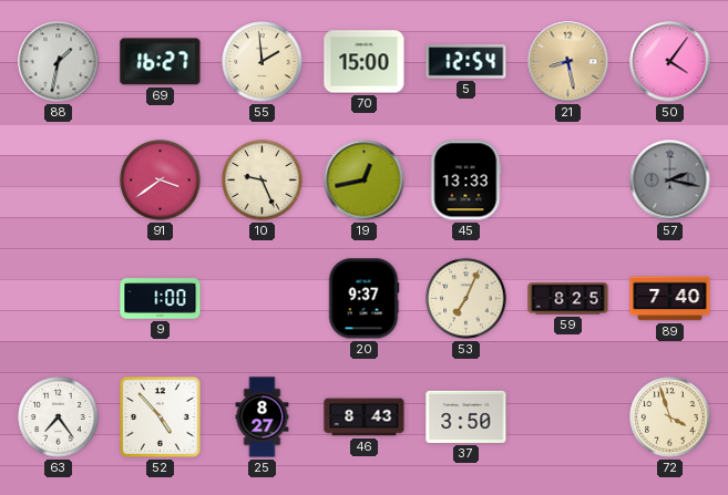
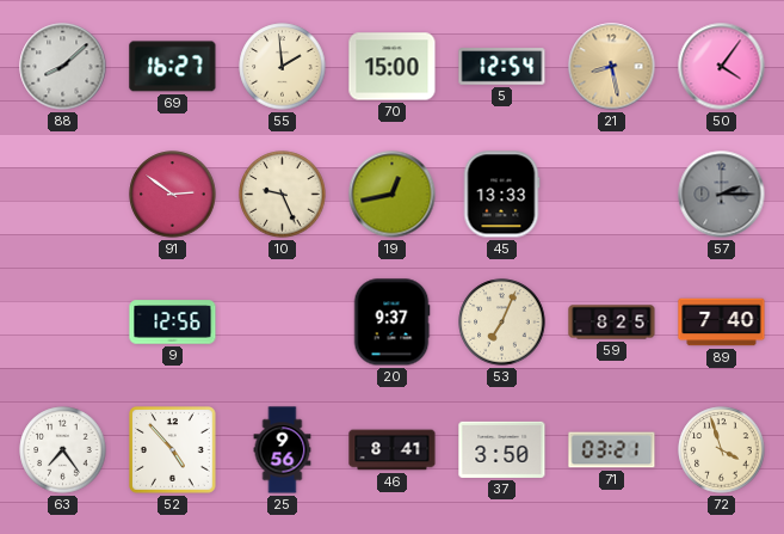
88: 1:32 -> 8:08
91: 3:39 -> 2:51
57: 2:17 -> 2:15
9: 1:00 -> 12:56
25: 8:27 -> 9:56
46: 8:43 -> 8:41
71: none -> 03:21
